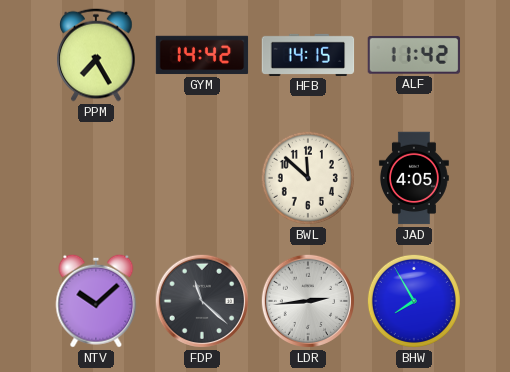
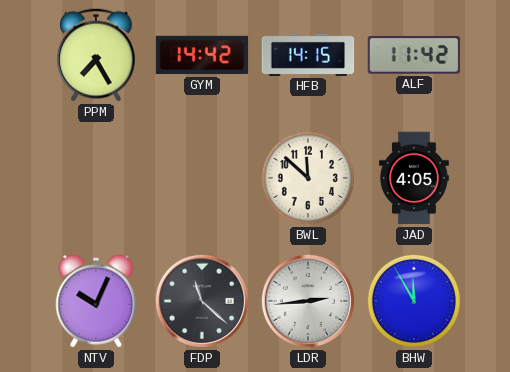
NTV: 10:08 -> 10:04
BHW: 7:55 -> 11:55
